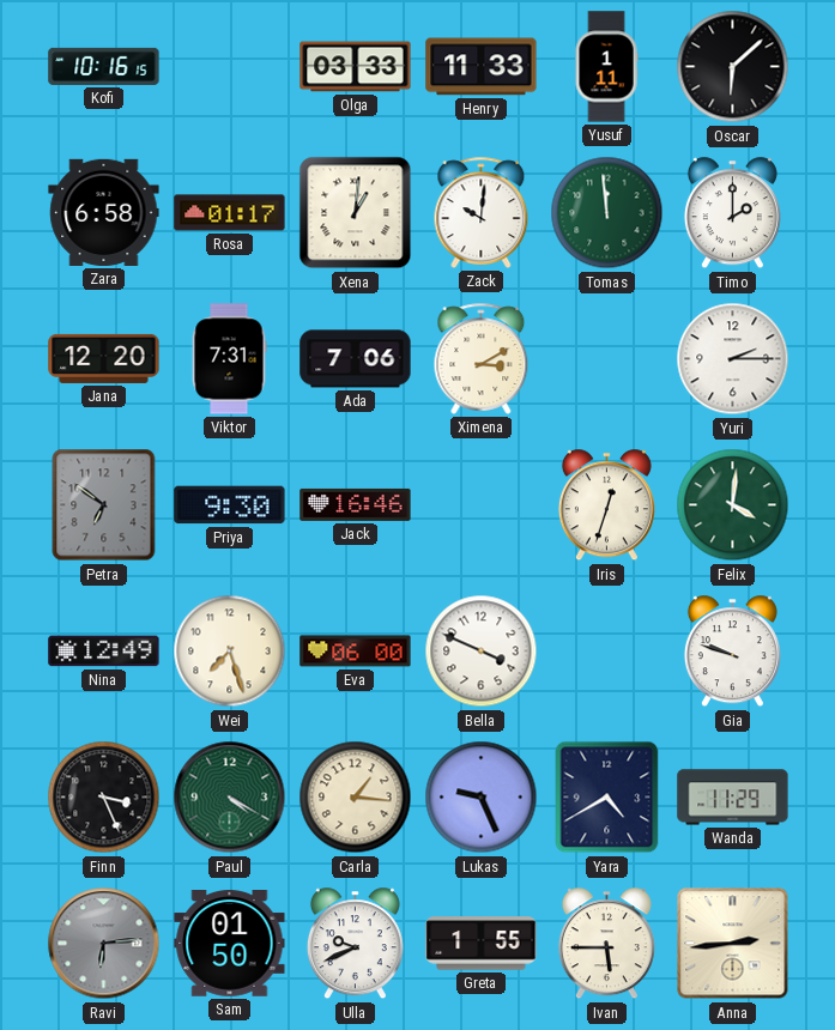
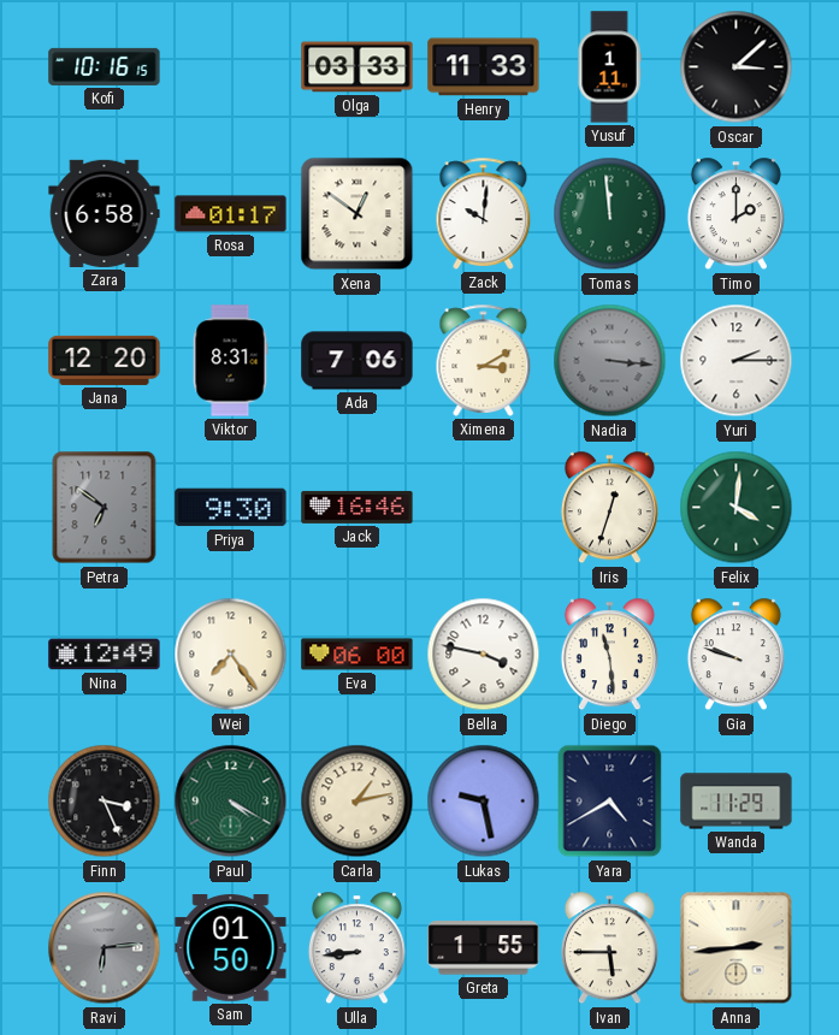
Oscar: 6:08 -> 3:08
Xena: 1:01 -> 12:51
Viktor: 7:31 -> 8:31
Nadia: none -> 3:16
Wei: 7:27 -> 7:24
Bella: 3:49 -> 3:47
Diego: none -> 11:29
Carla: 1:16 -> 1:13
Lukas: 9:26 -> 9:28
Ulla: 9:41 -> 8:44
